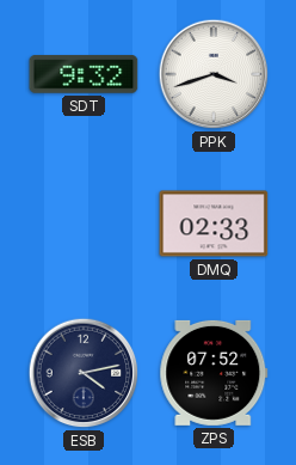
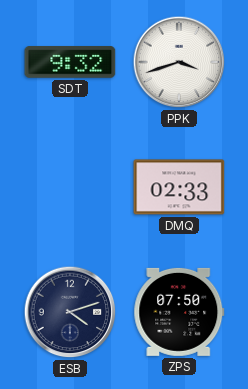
ESB: 4:13 -> 4:12
ZPS: 07:52 -> 07:50
